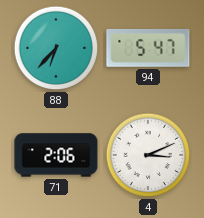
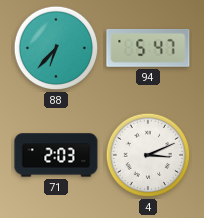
71: 2:06 -> 2:03
